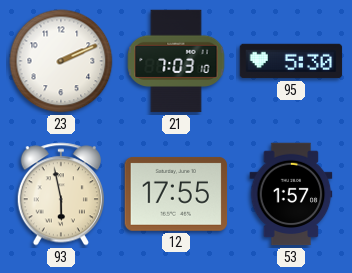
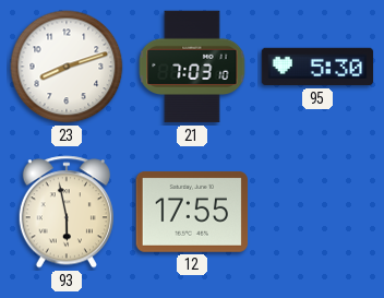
23: 2:11 -> 8:12
53: 1:57 -> none
